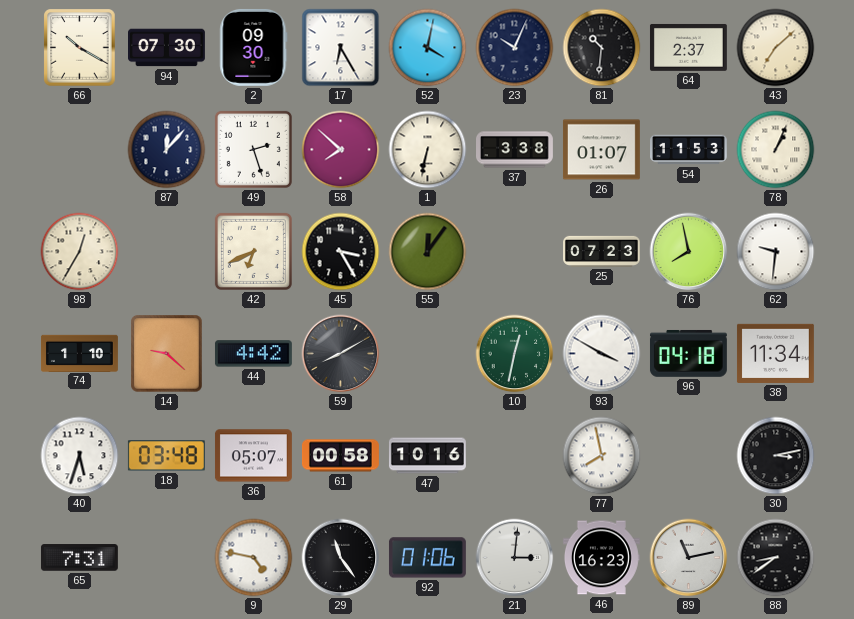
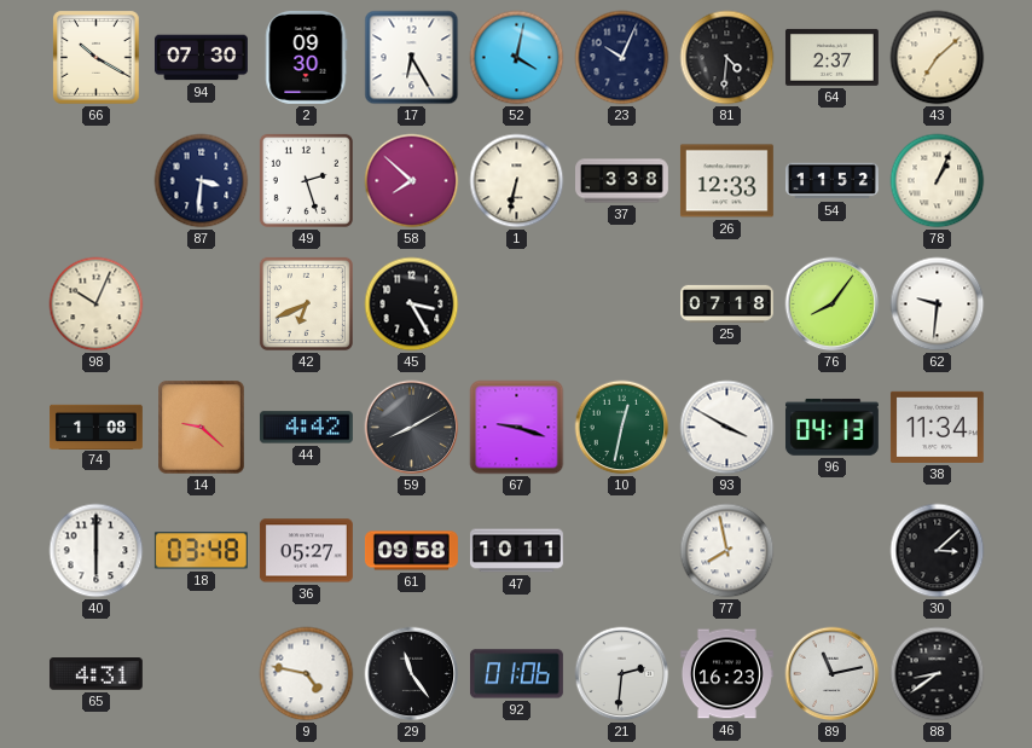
81: 10:31 -> 4:31
87: 12:07 -> 3:31
26: 01:07 -> 12:33
54: 11:53 -> 11:52
98: 12:35 -> 10:04
55: 12:06 -> none
25: 07:23 -> 07:18
76: 7:58 -> 8:06
74: 1:10 -> 1:08
67: none -> 9:18
96: 04:18 -> 04:13
40: 5:33 -> 6:00
36: 05:07 -> 05:27
61: 00:58 -> 09:58
47: 10:16 -> 10:11
30: 3:13 -> 3:08
65: 7:31 -> 4:31
21: 3:01 -> 2:31
